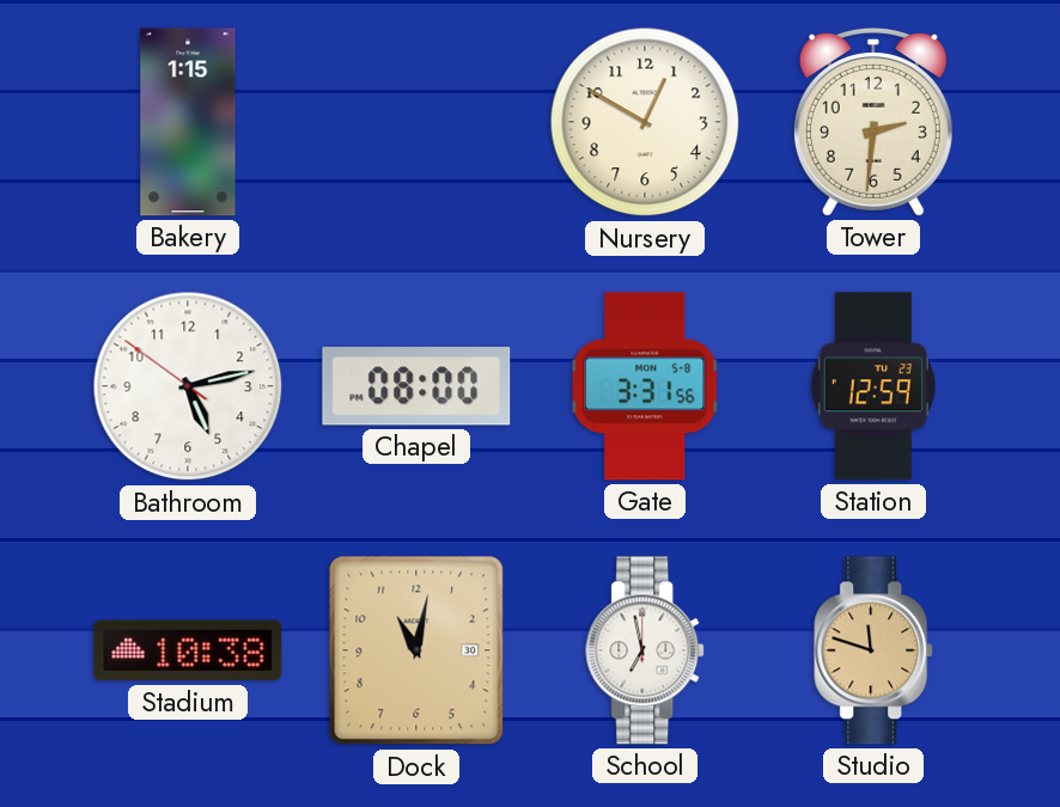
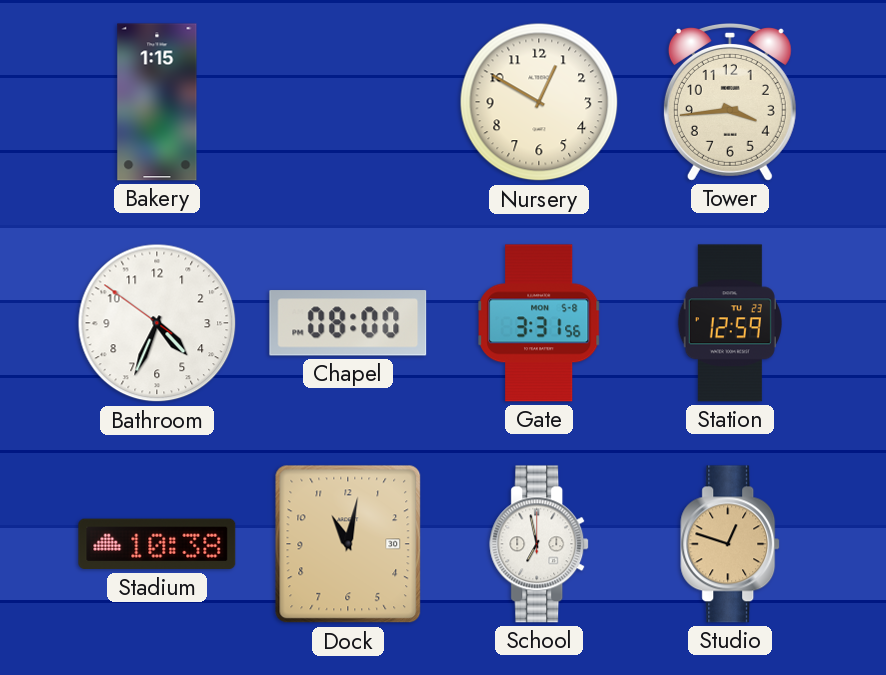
Tower: 2:31 -> 3:44
Bathroom: 5:12 -> 4:33
Studio: 11:48 -> 12:48
